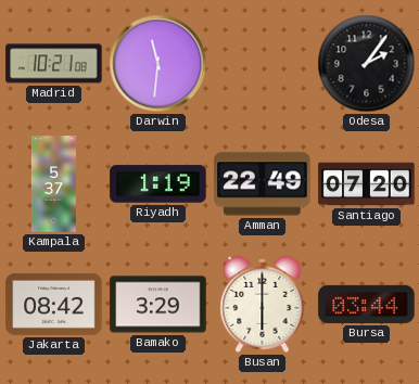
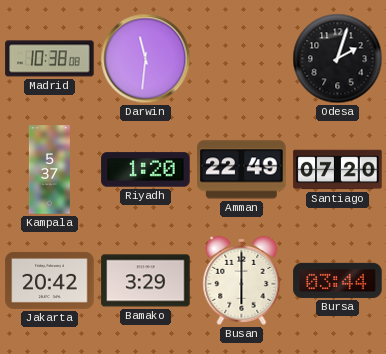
Madrid: 10:21 -> 10:38
Odesa: 2:06 -> 2:03
Riyadh: 1:19 -> 1:20
Jakarta: 08:42 -> 20:42
